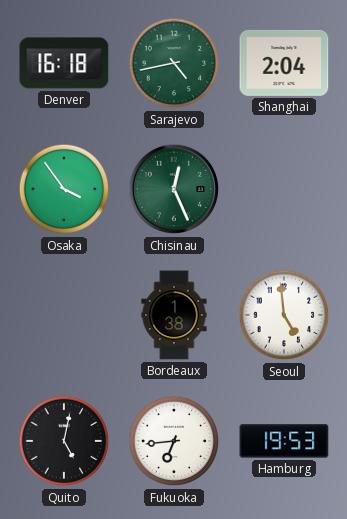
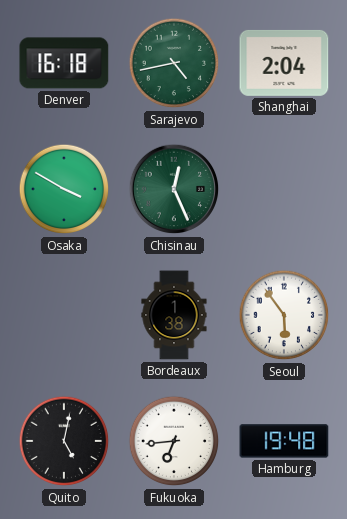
Osaka: 3:54 -> 3:50
Seoul: 4:59 -> 5:54
Hamburg: 19:53 -> 19:48
